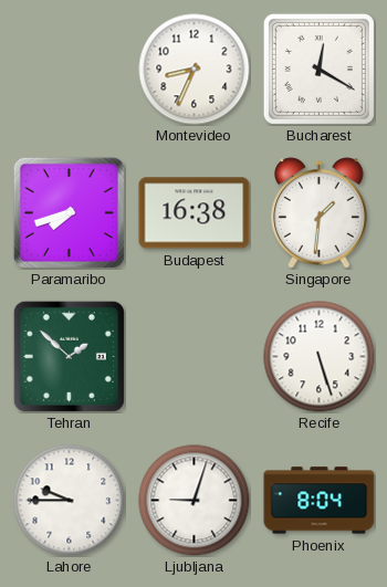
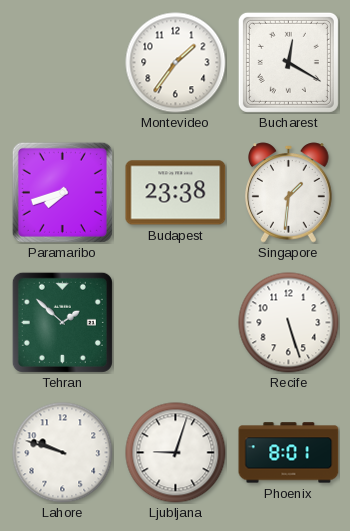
Montevideo: 8:34 -> 1:36
Budapest: 16:38 -> 23:38
Lahore: 9:45 -> 9:48
Phoenix: 8:04 -> 8:01
